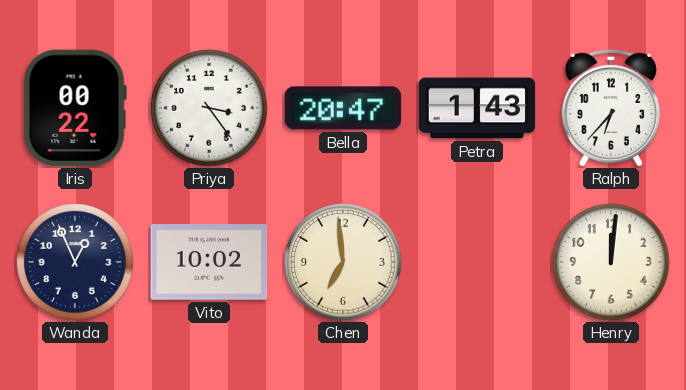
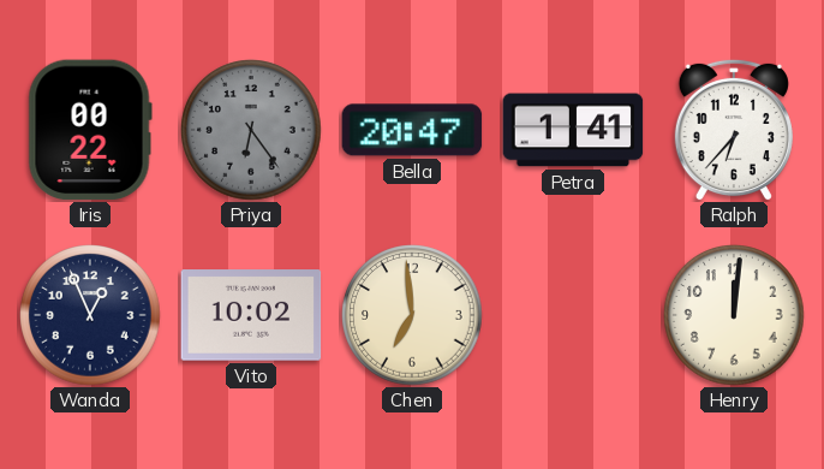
Priya: 3:24 -> 6:24
Priya dial: white -> grey
Petra: 1:43 -> 1:41
